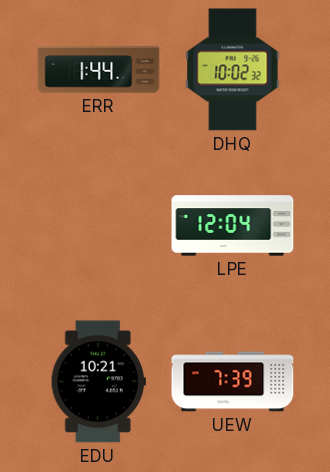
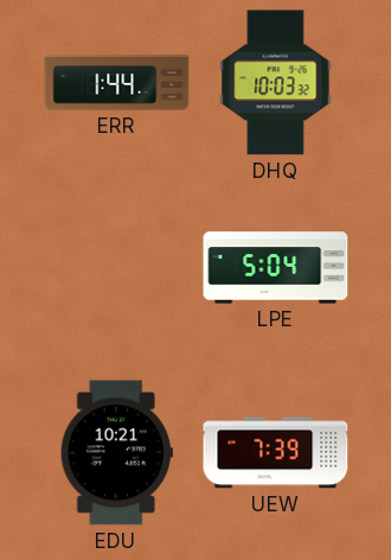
DHQ: 10:02 -> 10:03
LPE: 12:04 -> 5:04
